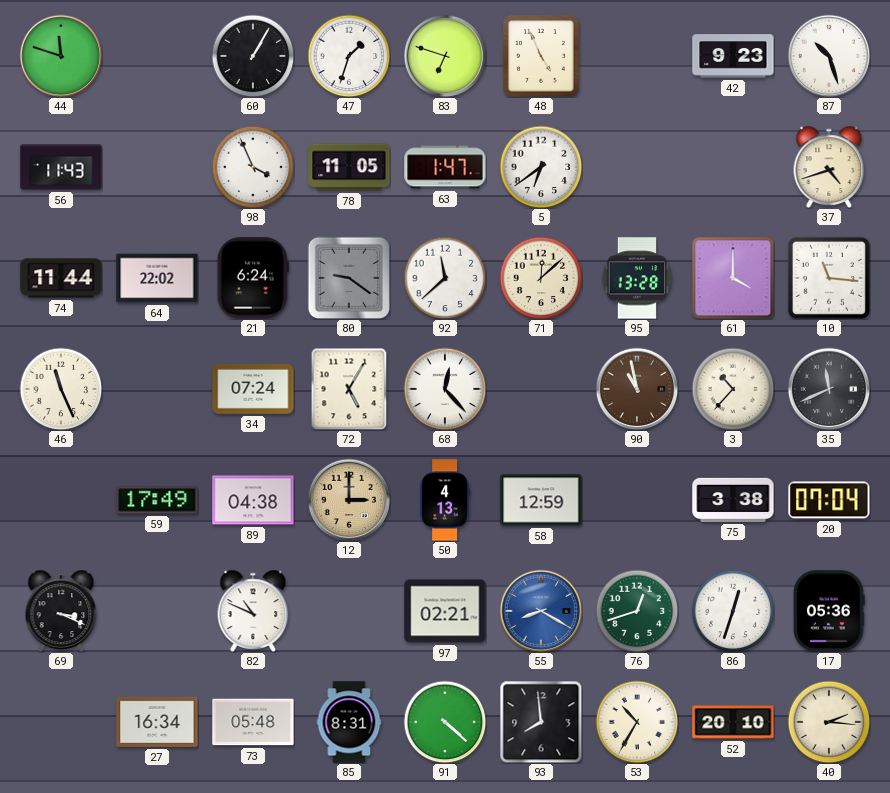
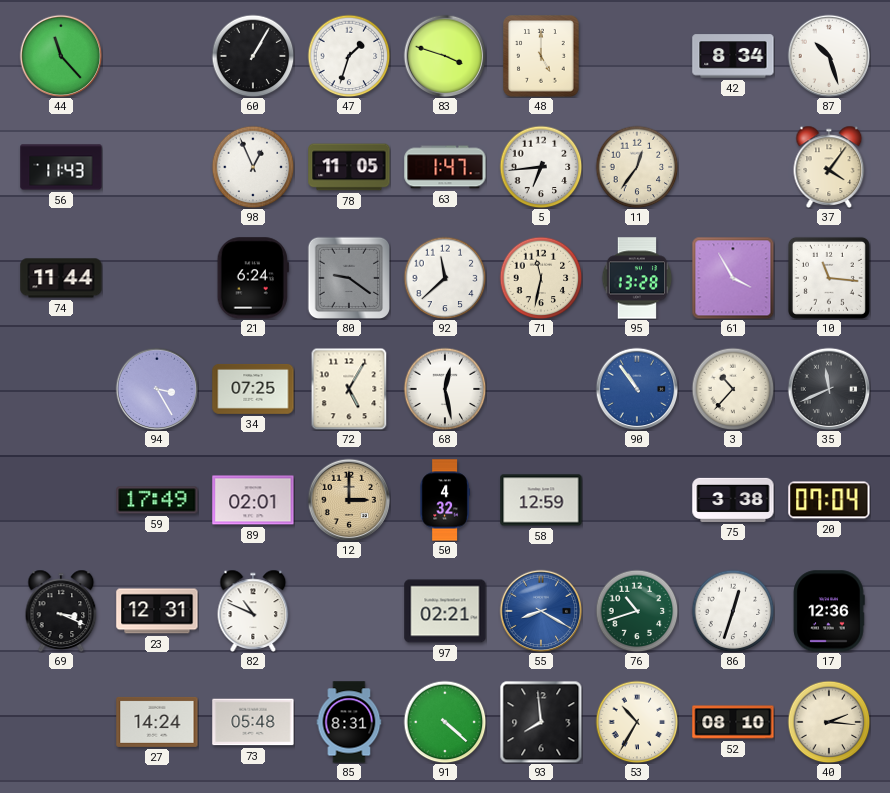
44: 11:48 -> 11:23
83: 6:48 -> 3:48
48: 4:56 -> 5:00
42: 9:23 -> 8:34
98: 3:56 -> 12:56
5: 6:39 -> 6:44
11: none -> 12:36
37: 4:42 -> 4:06
64: 22:02 -> none
71: 12:08 -> 11:32
61: 4:00 -> 3:55
46: 11:26 -> none
94: none -> 3:25
34: 07:24 -> 07:25
68: 12:23 -> 12:28
90: 10:58 -> 10:54
90 dial: brown -> blue
89: 04:38 -> 02:01
50: 4:13 -> 4:32
23: none -> 12:31
76: 12:42 -> 10:42
17: 05:36 -> 12:36
27: 16:34 -> 14:24
52: 20:10 -> 08:10
